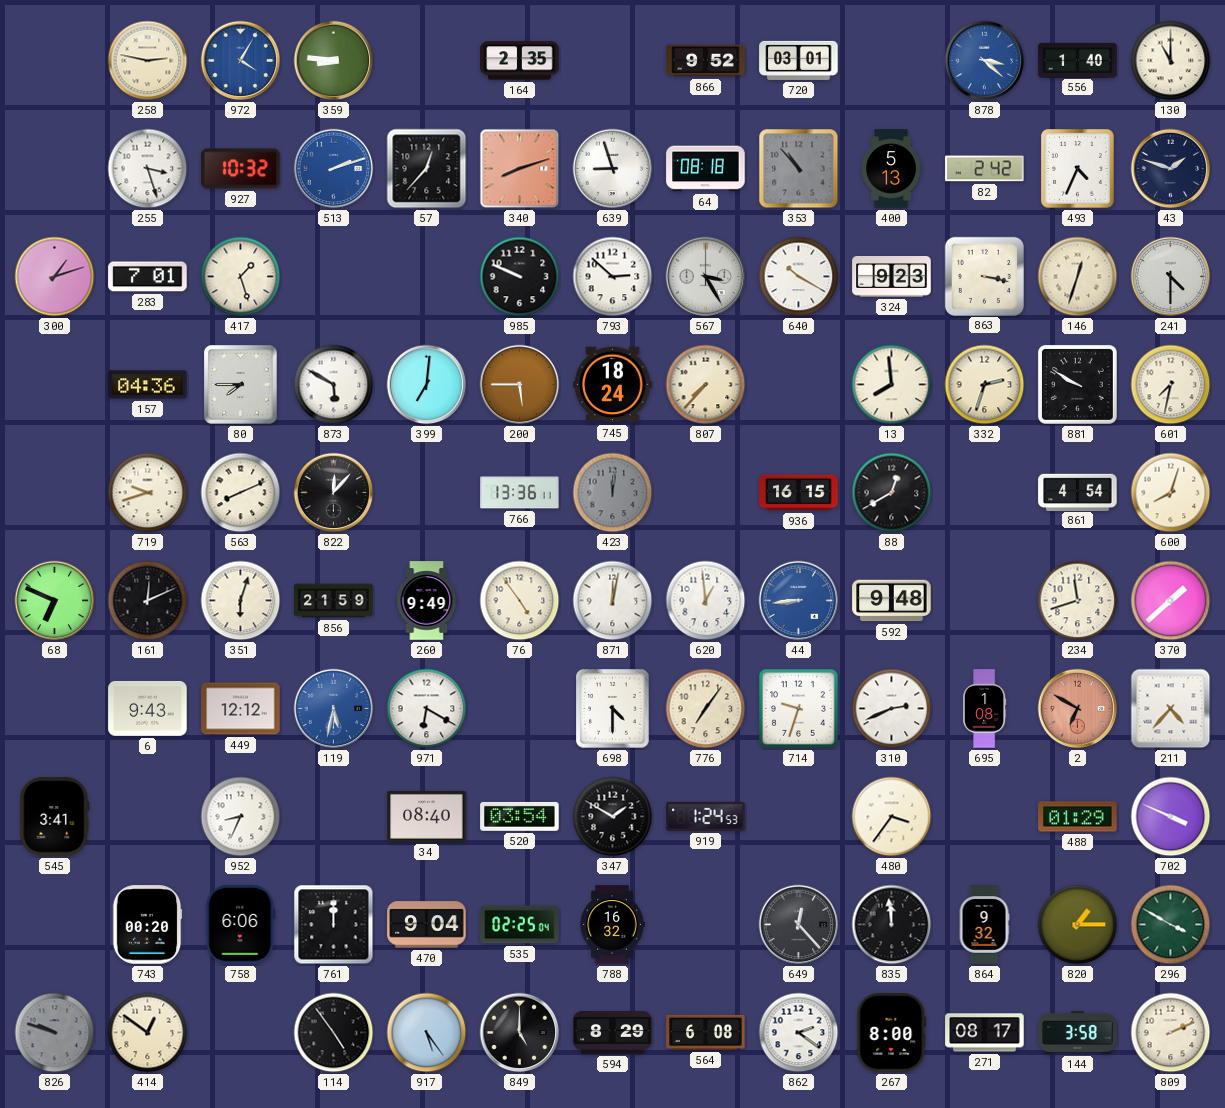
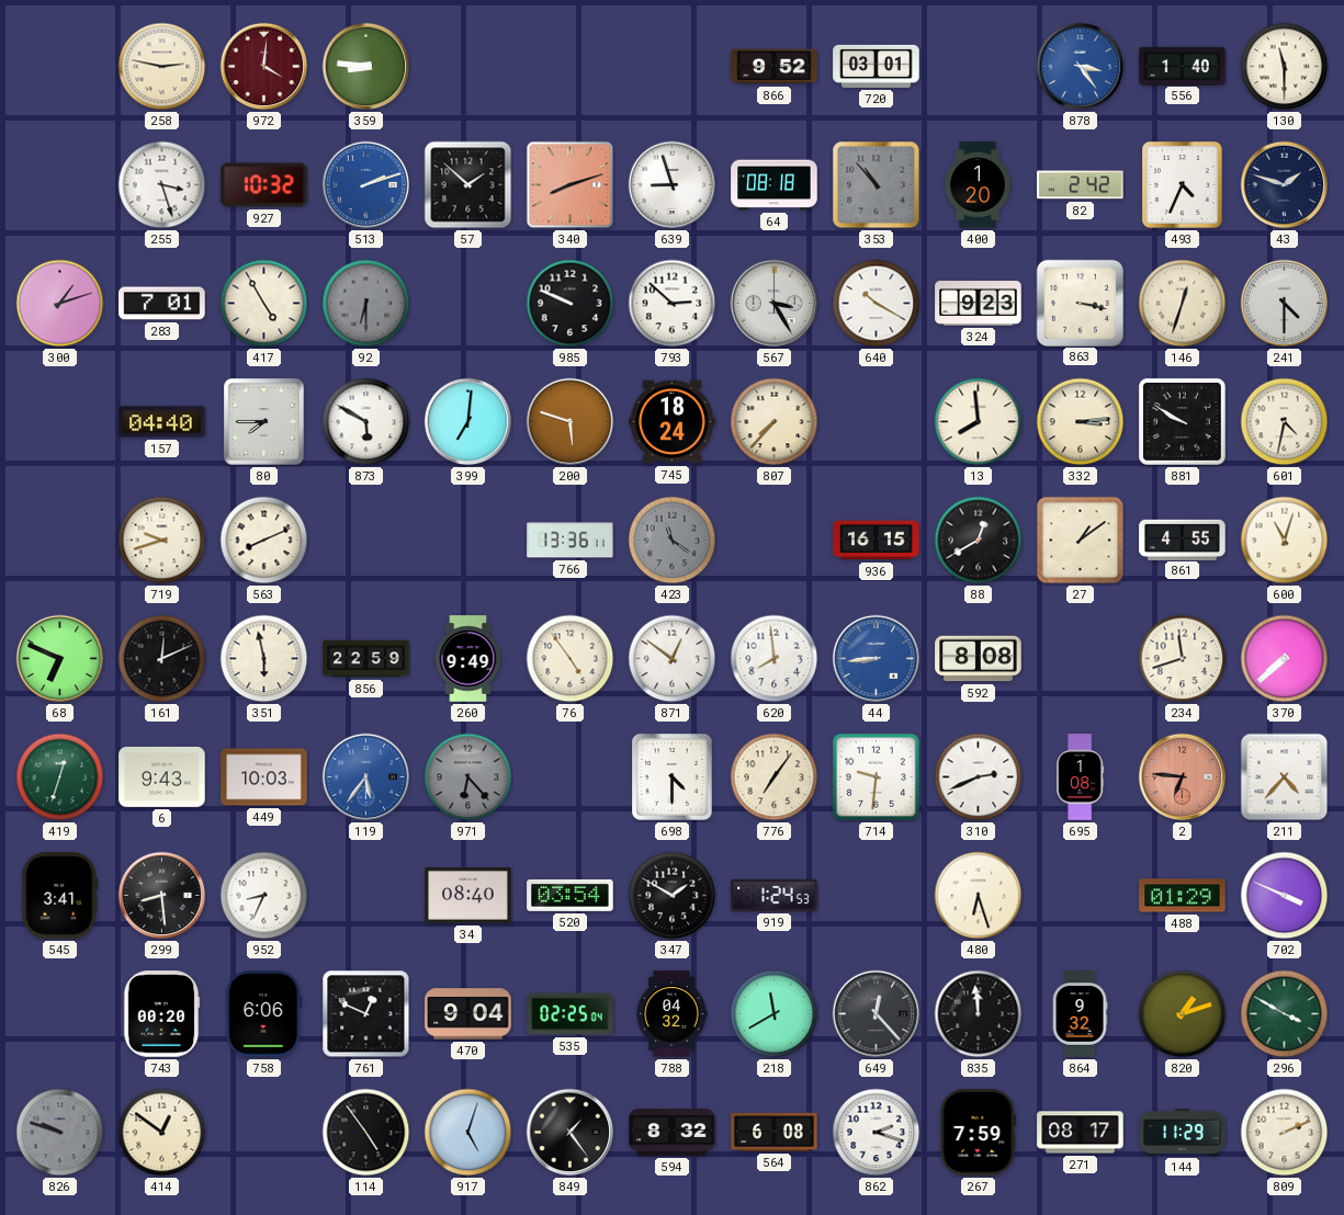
972: 4:05 -> 4:01
972 dial: blue -> burgundy
164: 2:35 -> none
878: 3:22 -> 3:24
130: 11:00 -> 11:30
57: 12:37 -> 1:52
400: 5:13 -> 1:20
417: 1:27 -> 4:55
92: none -> 6:30
157: 04:36 -> 04:40
200: 5:45 -> 5:48
332: 2:33 -> 3:14
601: 7:32 -> 4:32
822: 12:07 -> none
423: 12:01 -> 11:21
27: none -> 1:09
861: 4:54 -> 4:55
600: 8:03 -> 11:03
351: 6:03 -> 5:58
856: 21:59 -> 22:59
871: 12:02 -> 12:51
620: 12:59 -> 7:59
592: 9:48 -> 8:08
370: 1:38 -> 7:38
419: none -> 12:33
449: 12:12 -> 10:03
119: 5:32 -> 5:36
971: 6:20 -> 6:23
971 dial: white -> grey
714: 9:33 -> 9:31
2: 6:50 -> 6:46
299: none -> 8:29
480: 3:36 -> 6:27
761: 12:00 -> 12:49
788: 16:32 -> 04:32
218: none -> 11:40
820: 1:15 -> 1:12
917: 5:24 -> 5:03
849: 5:00 -> 1:24
594: 8:29 -> 8:32
862: 2:21 -> 2:18
267: 8:00 -> 7:59
144: 3:58 -> 11:29
